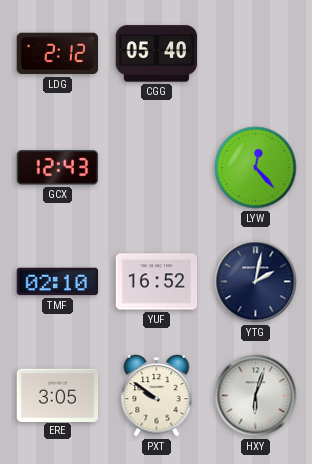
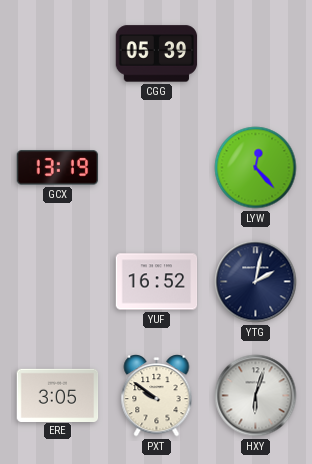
LDG: 2:12 -> none
CGG: 05:40 -> 05:39
GCX: 12:43 -> 13:19
TMF: 02:10 -> none
